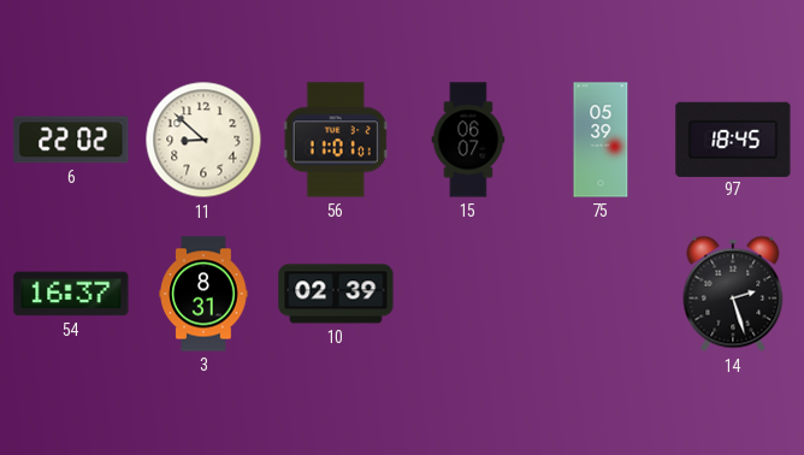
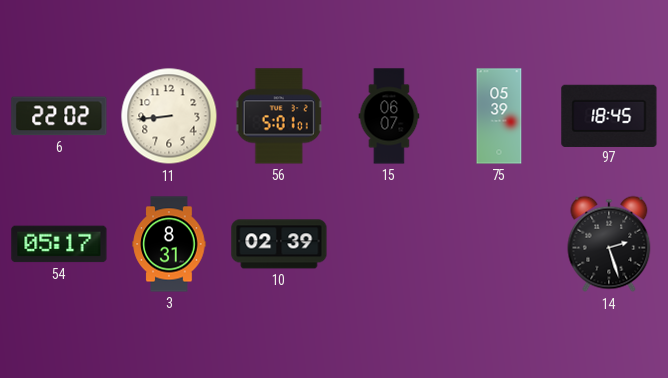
11: 8:52 -> 8:44
56: 11:01 -> 5:01
54: 16:37 -> 05:17
